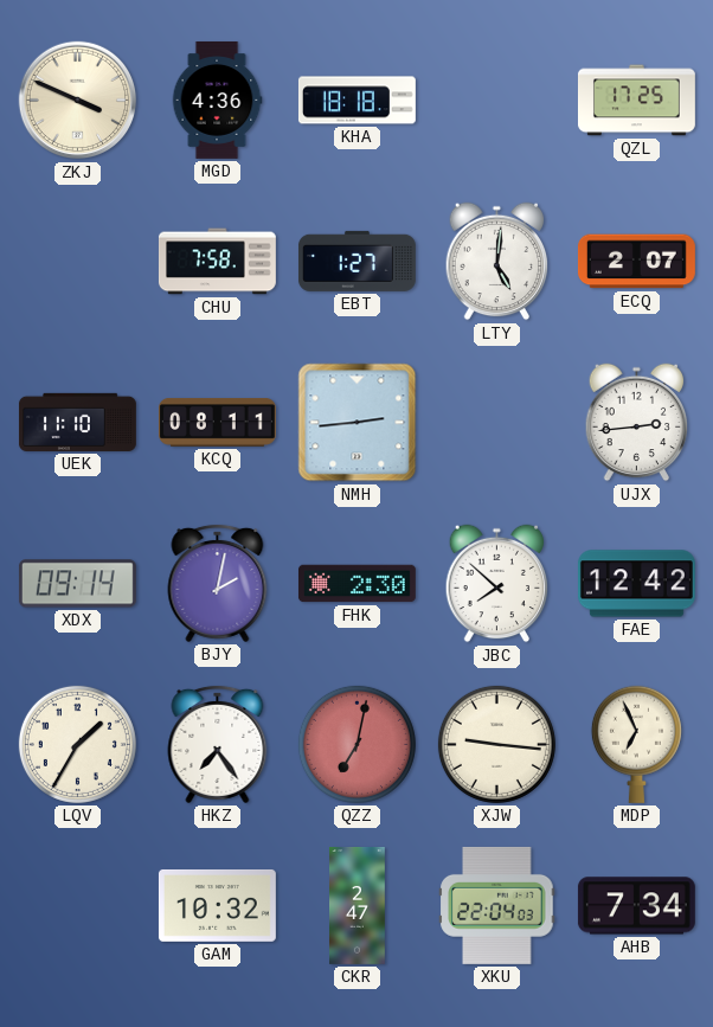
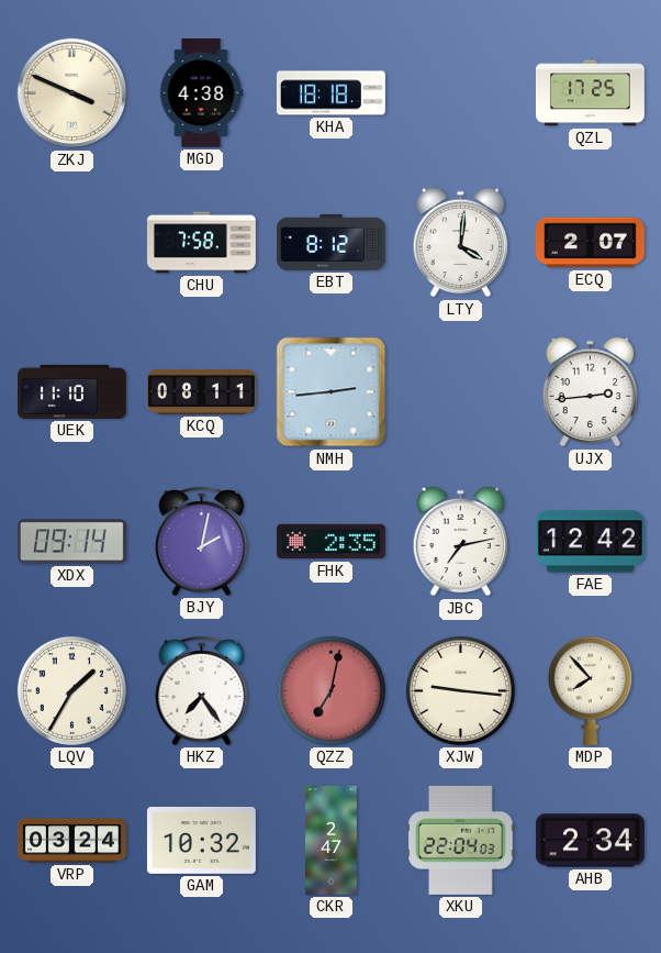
MGD: 4:36 -> 4:38
EBT: 1:27 -> 8:12
LTY: 5:01 -> 4:01
FHK: 2:30 -> 2:35
JBC: 7:52 -> 7:13
MDP: 6:56 -> 7:53
VRP: none -> 03:24
AHB: 7:34 -> 2:34
